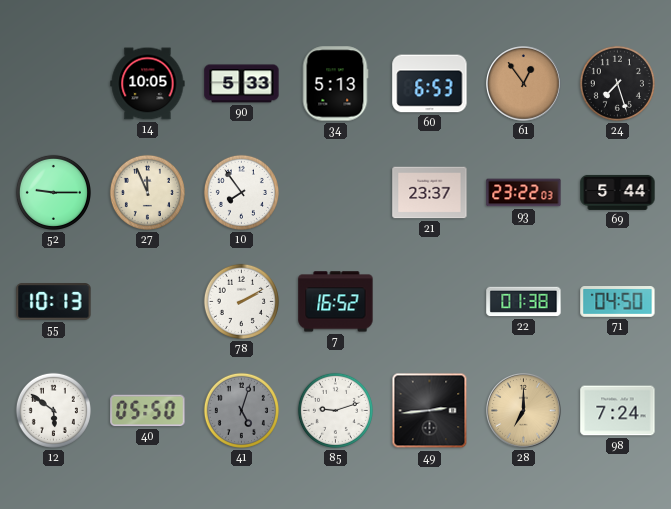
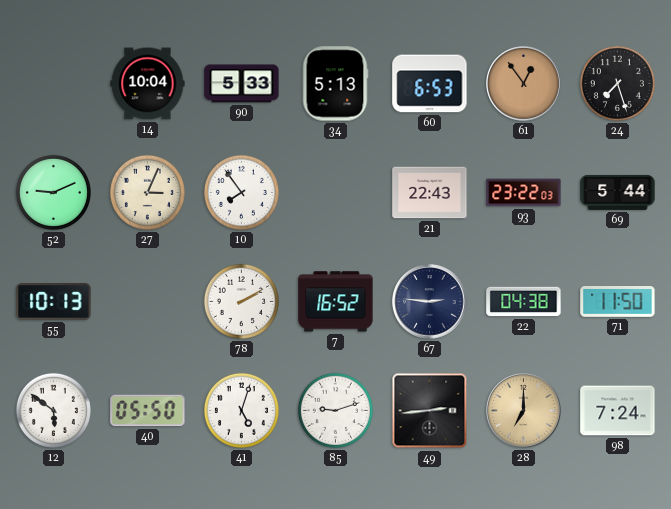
14: 10:05 -> 10:04
52: 9:15 -> 9:11
27: 11:56 -> 3:04
21: 23:37 -> 22:43
67: none -> 2:46
22: 01:38 -> 04:38
71: 04:50 -> 11:50
41 dial: grey -> white
